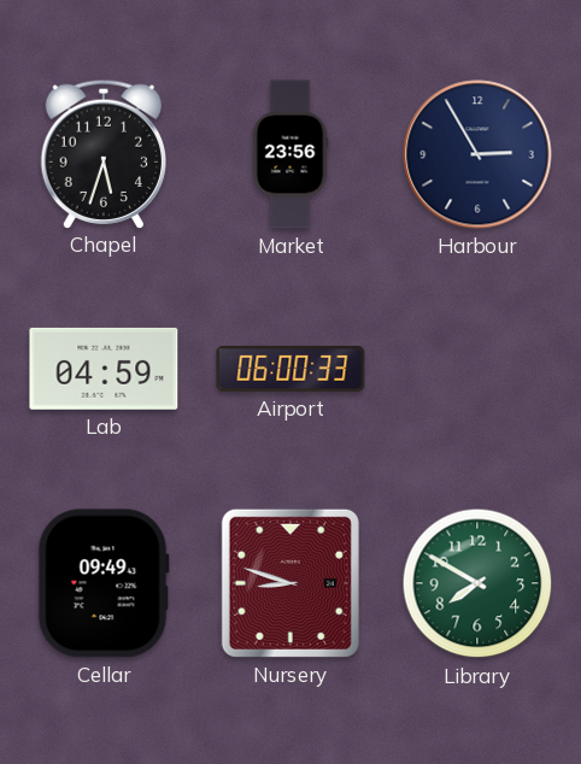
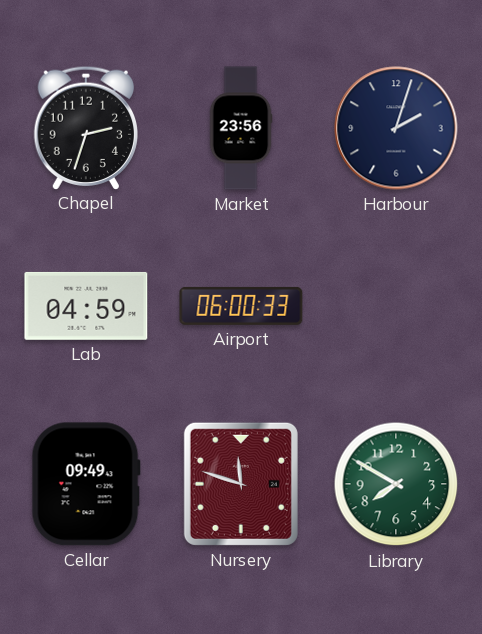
Chapel: 5:33 -> 2:33
Harbour: 2:55 -> 2:03
Nursery: 8:48 -> 11:48
